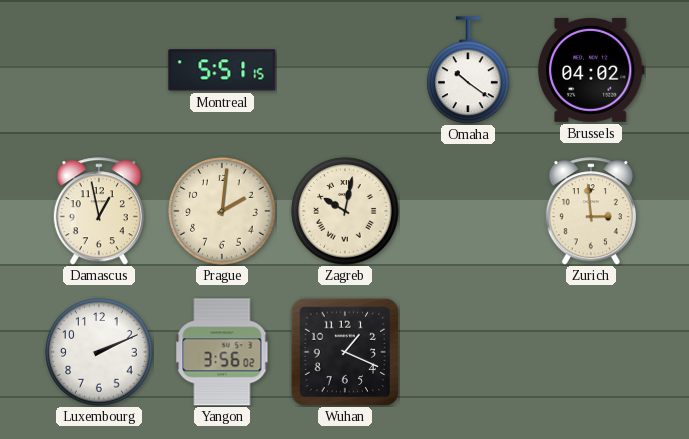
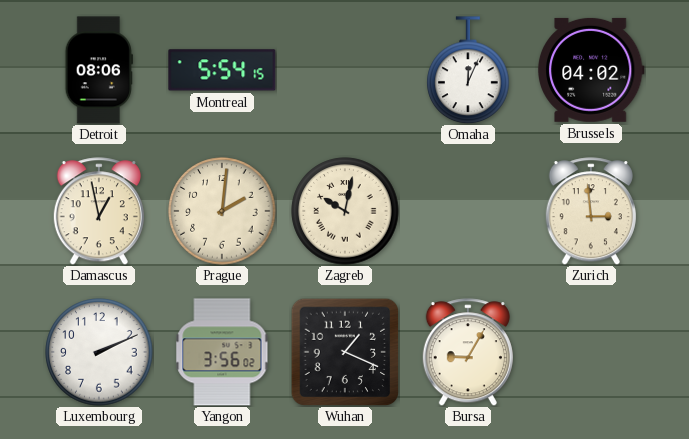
Detroit: none -> 08:06
Montreal: 5:51 -> 5:54
Omaha: 10:21 -> 12:04
Bursa: none -> 9:05
